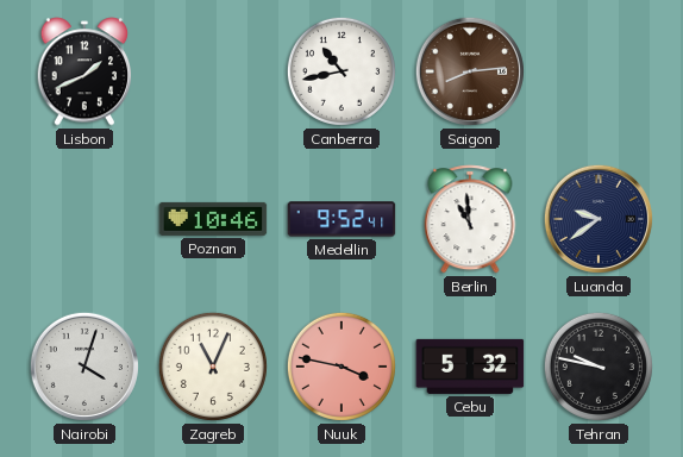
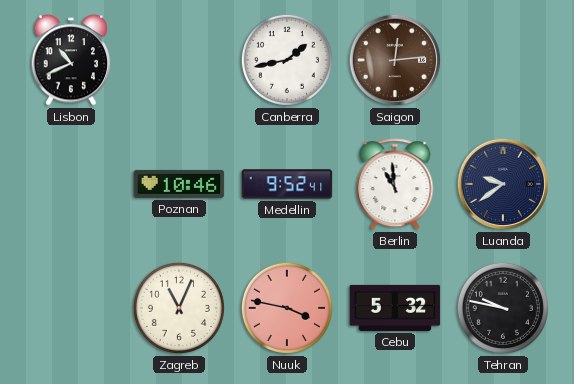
Lisbon: 1:41 -> 10:41
Canberra: 10:43 -> 1:43
Saigon: 8:14 -> 12:14
Nairobi: 4:03 -> none
